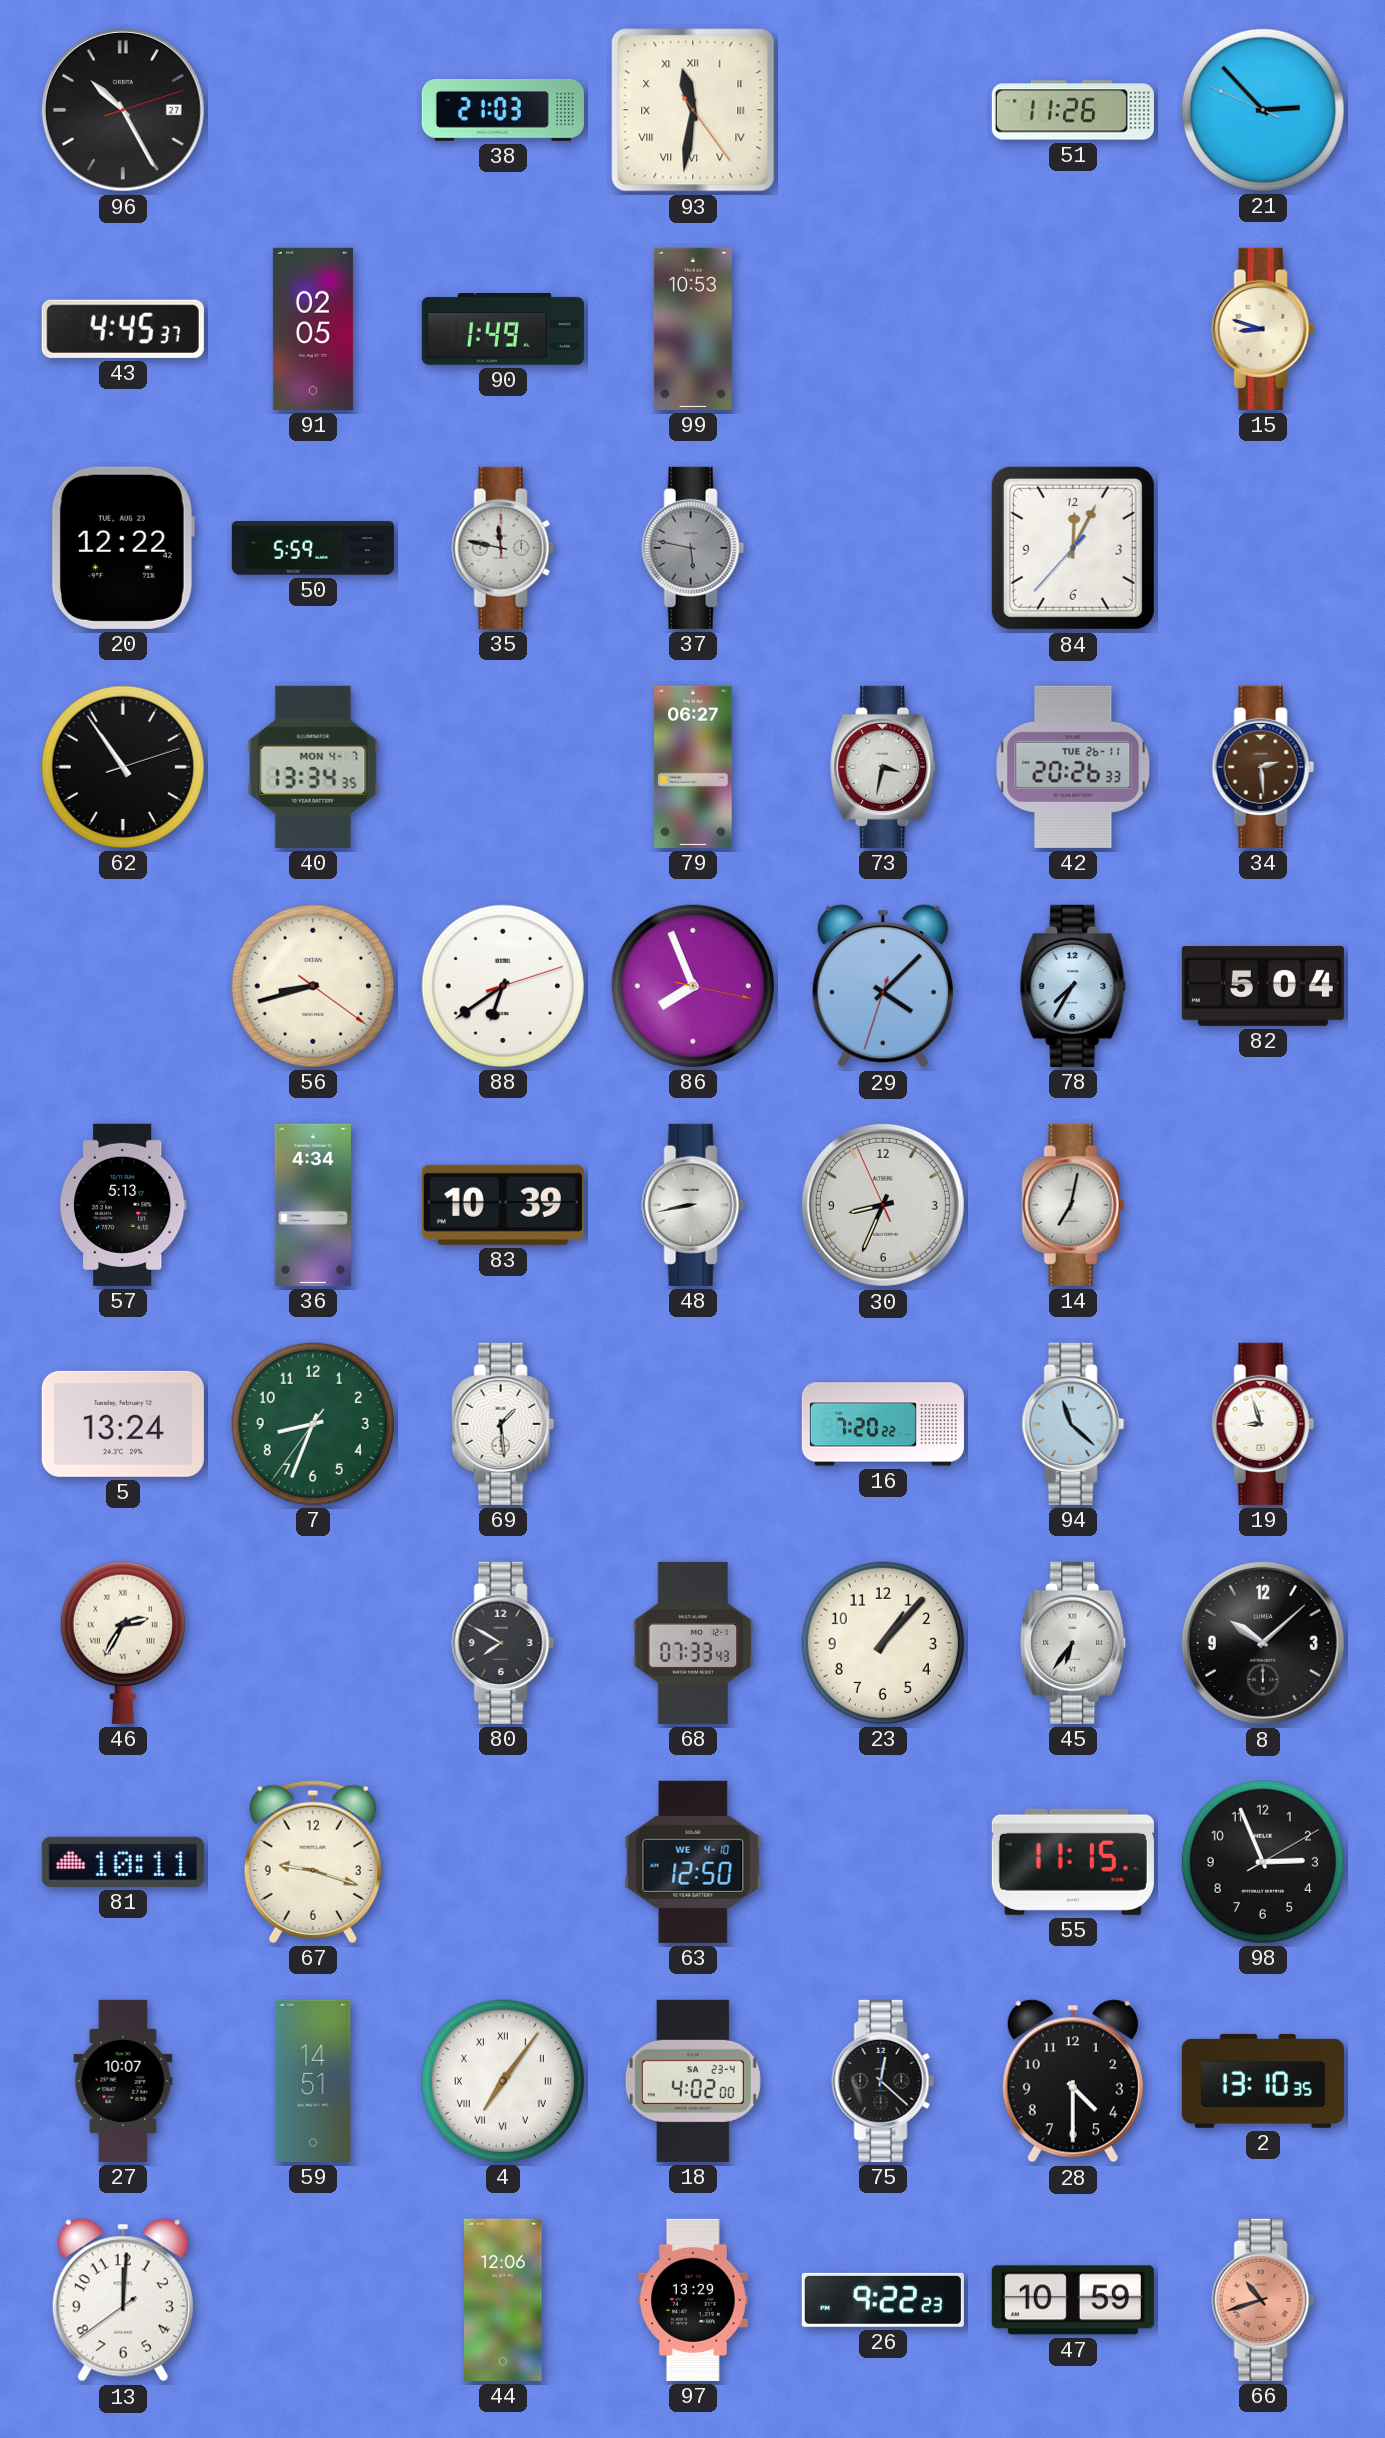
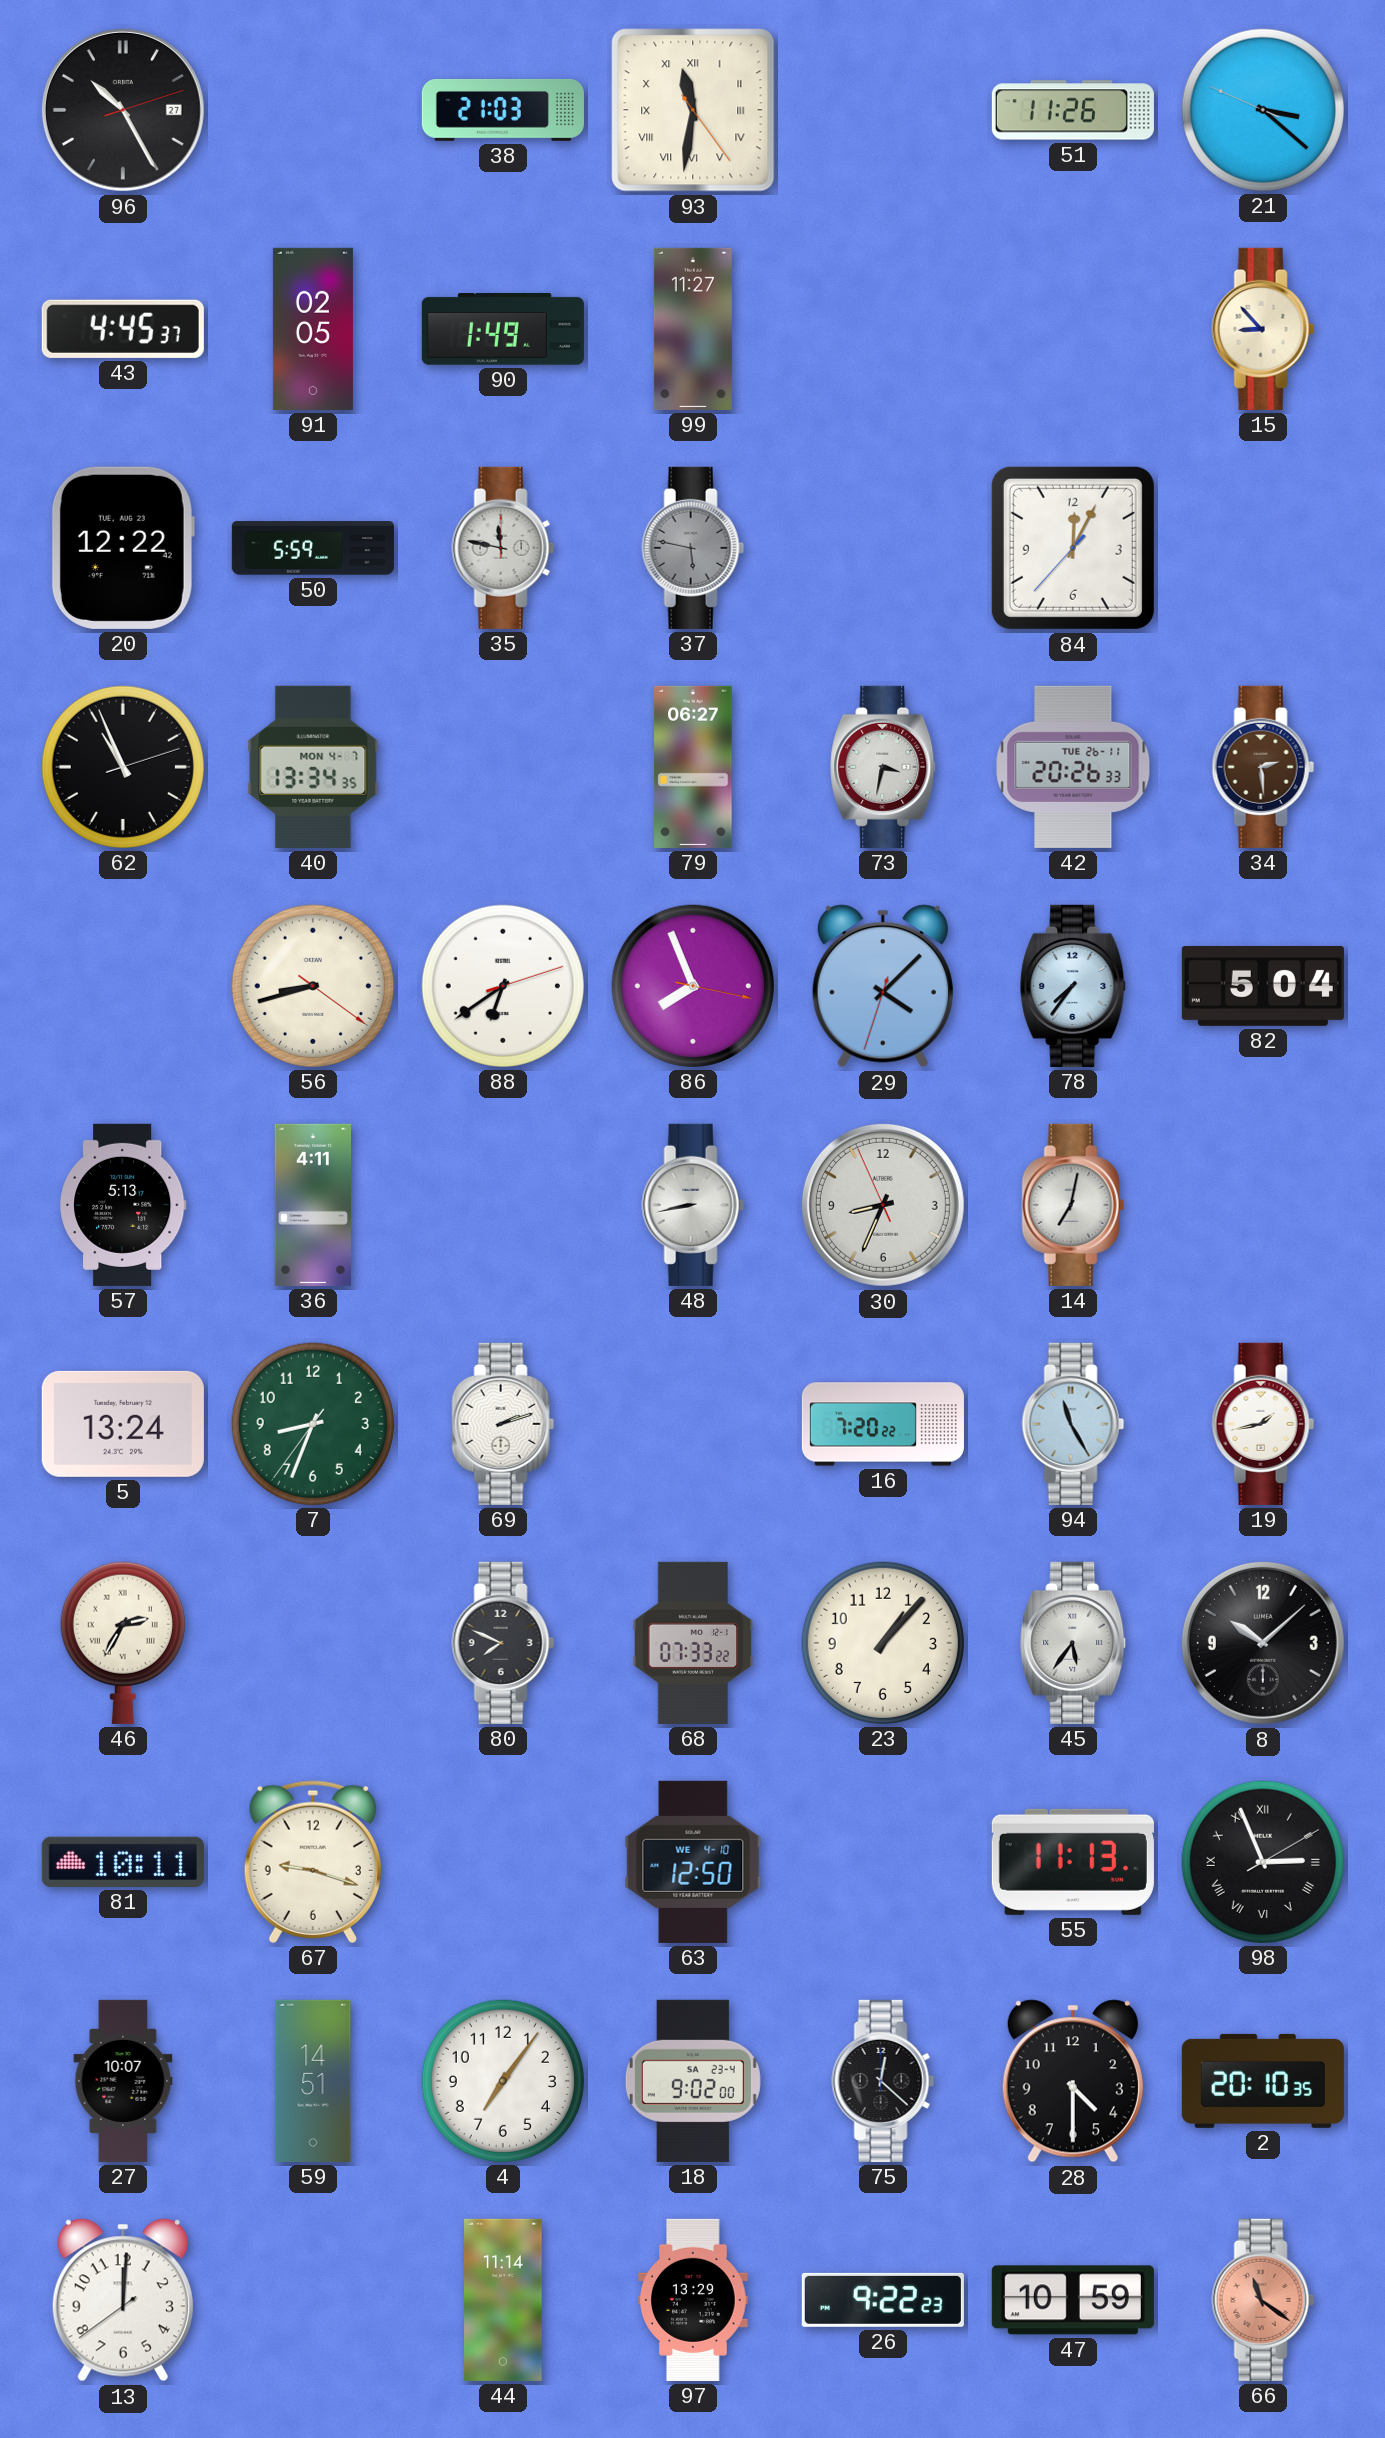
21: 2:52 -> 3:21
99: 10:53 -> 11:27
15: 8:48 -> 8:53
62: 10:54 -> 10:56
78: 7:35 -> 7:36
36: 4:34 -> 4:11
83: 10:39 -> none
69: 1:29 -> 2:12
94: 11:22 -> 11:25
19: 8:57 -> 1:43
80: 7:50 -> 7:49
68: 07:33:43 -> 07:33:22
45: 6:36 -> 5:36
55: 11:15 -> 11:13
98 numerals: Arabic -> Roman
4 numerals: Roman -> Arabic
18: 4:02 -> 9:02
2: 13:10 -> 20:10
44: 12:06 -> 11:14
66: 10:42 -> 11:21
